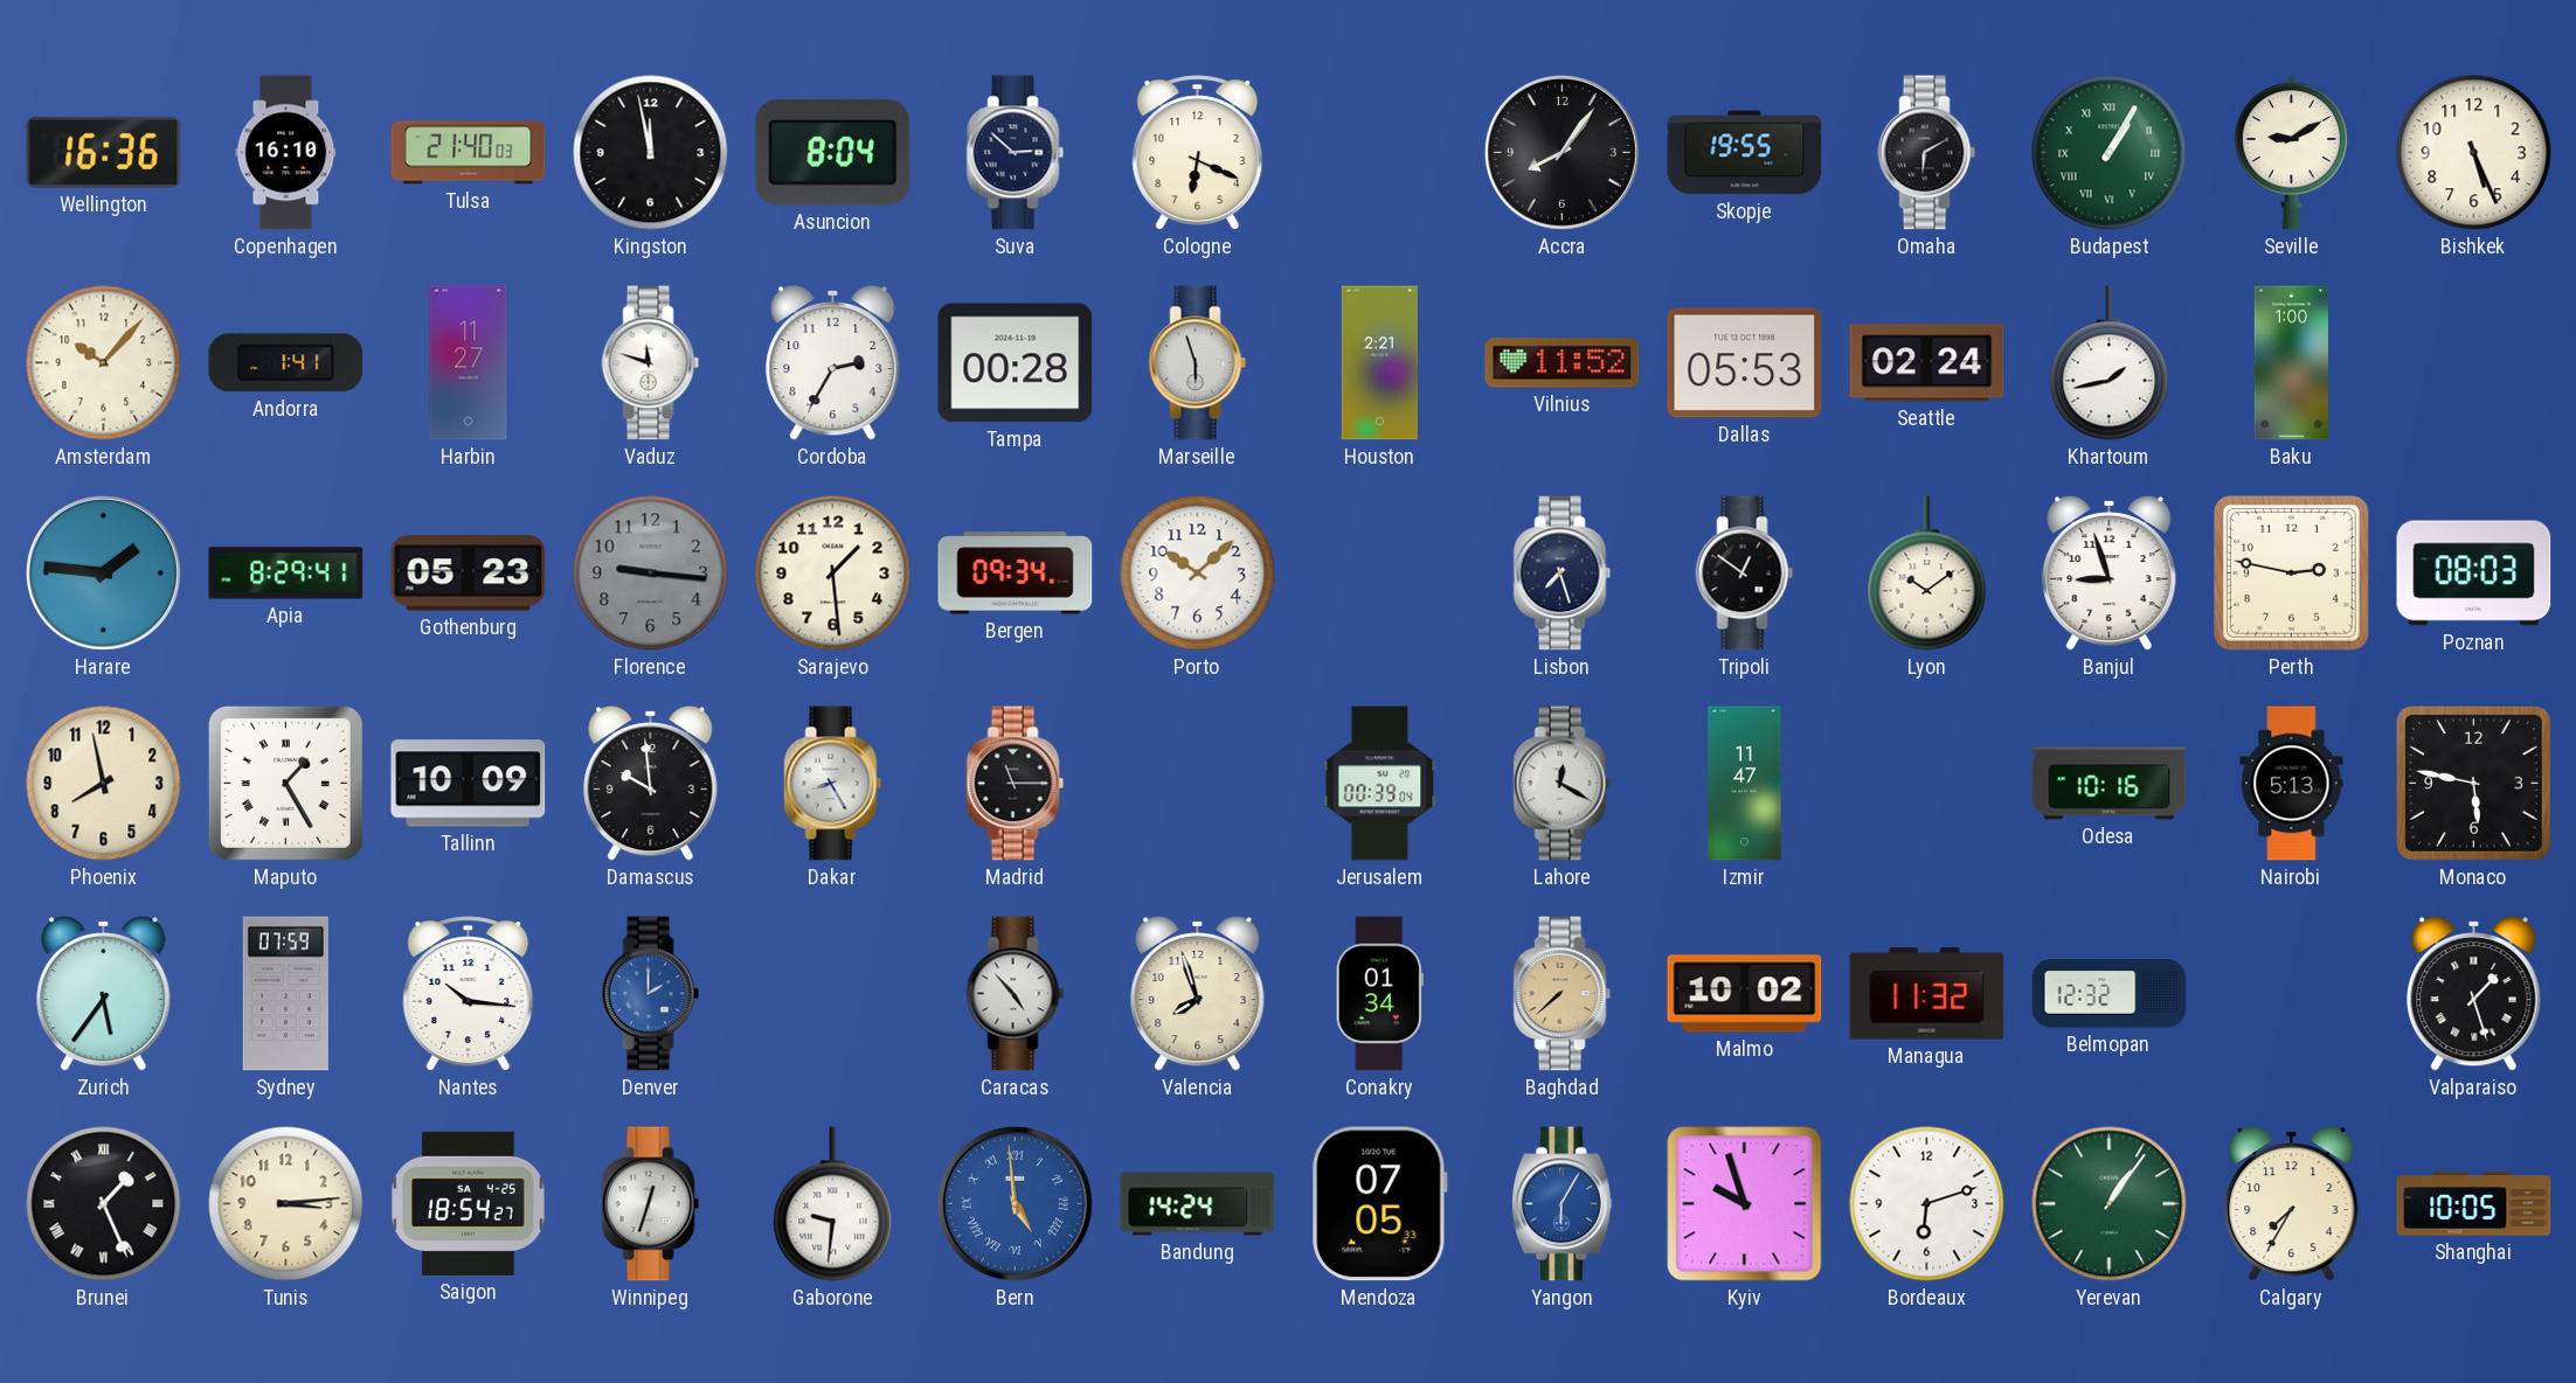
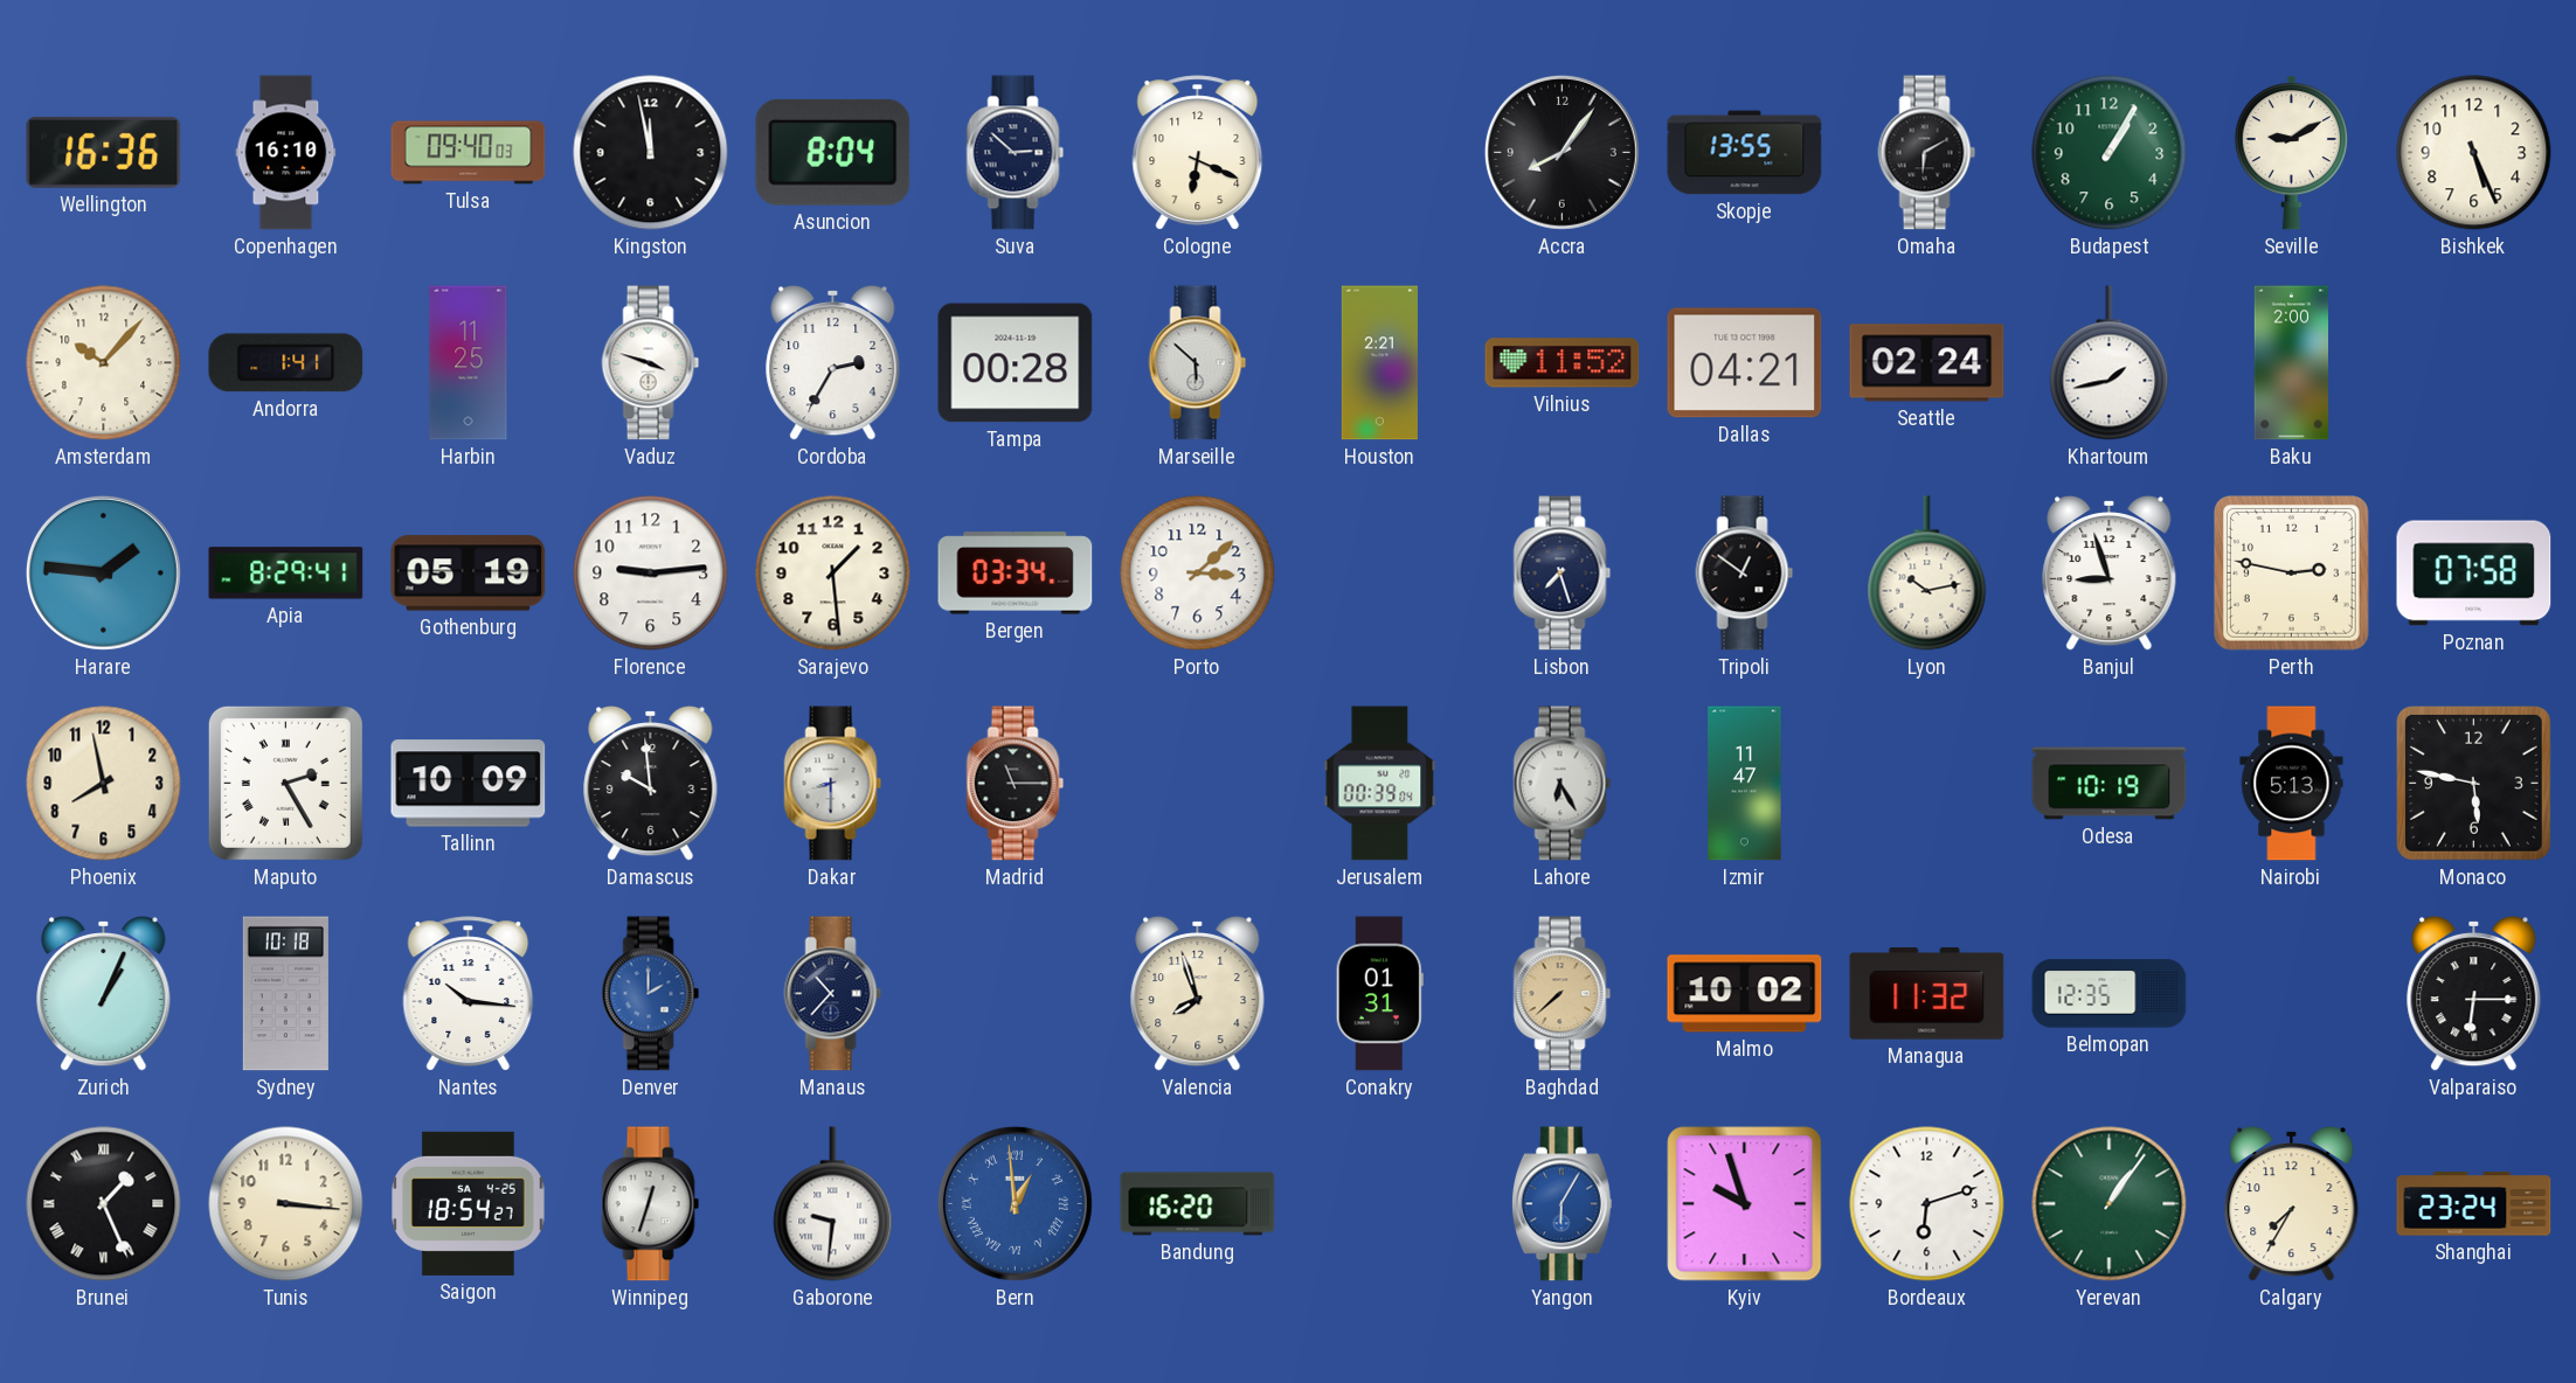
Tulsa: 21:40 -> 09:40
Skopje: 19:55 -> 13:55
Budapest numerals: Roman -> Arabic
Harbin: 11:27 -> 11:25
Vaduz: 11:48 -> 3:48
Marseille: 5:57 -> 5:52
Dallas: 05:53 -> 04:21
Baku: 1:00 -> 2:00
Gothenburg: 05:23 -> 05:19
Florence: 9:16 -> 9:14
Florence dial: grey -> white
Bergen: 09:34 -> 03:34
Porto: 10:08 -> 3:08
Lyon: 10:09 -> 10:13
Poznan: 08:03 -> 07:58
Maputo: 1:25 -> 2:25
Dakar: 8:25 -> 8:30
Lahore: 12:20 -> 6:25
Odesa: 10:16 -> 10:19
Zurich: 5:36 -> 1:04
Sydney: 07:59 -> 10:18
Manaus: none -> 10:37
Caracas: 4:53 -> none
Conakry: 01:34 -> 01:31
Belmopan: 12:32 -> 12:35
Valparaiso: 1:27 -> 6:15
Tunis: 3:14 -> 3:16
Bern: 4:59 -> 12:59
Bandung: 14:24 -> 16:20
Mendoza: 07:05 -> none
Shanghai: 10:05 -> 23:24
